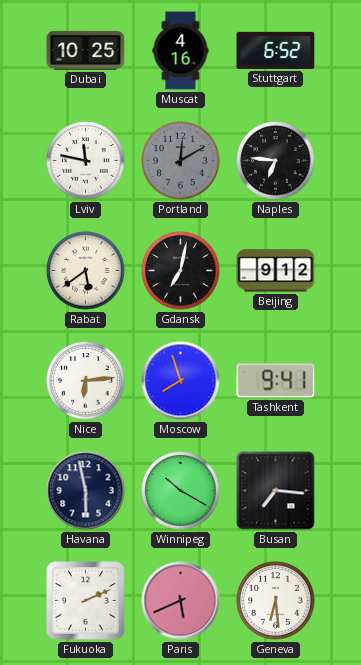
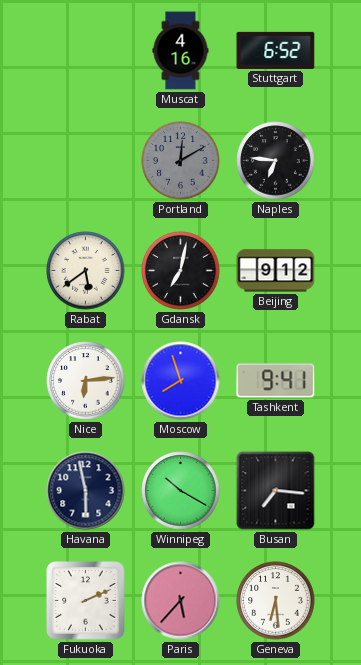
Dubai: 10:25 -> none
Lviv: 11:47 -> none
Paris: 5:41 -> 5:37
